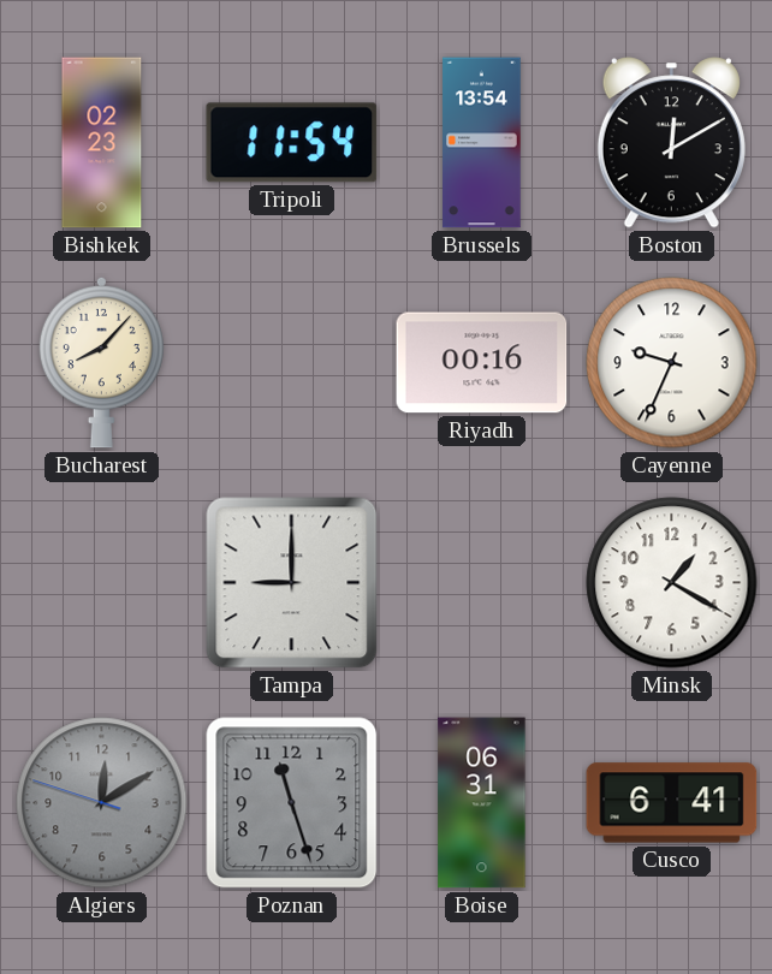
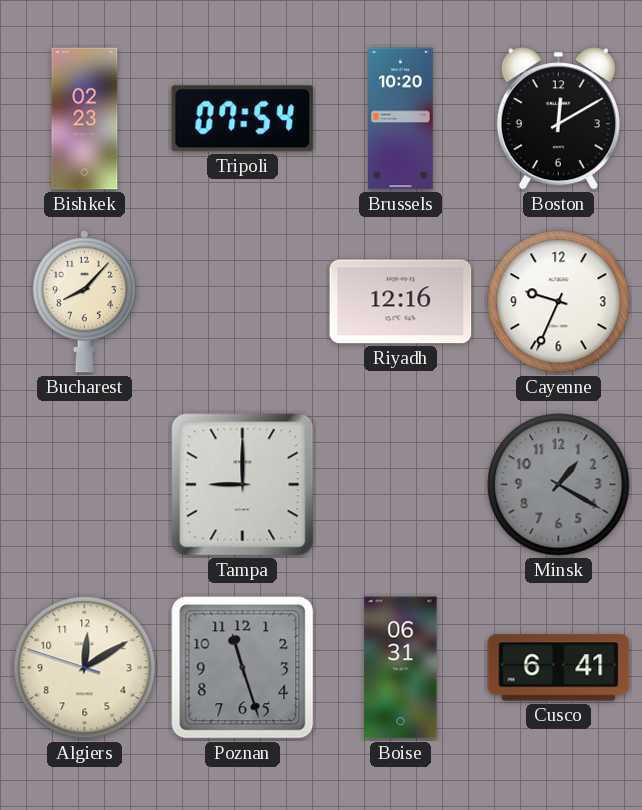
Tripoli: 11:54 -> 07:54
Brussels: 13:54 -> 10:20
Riyadh: 00:16 -> 12:16
Minsk dial: white -> grey
Algiers dial: grey -> cream
